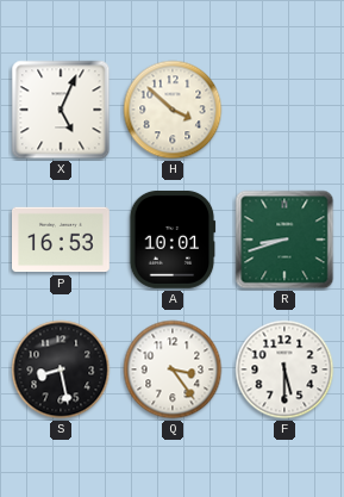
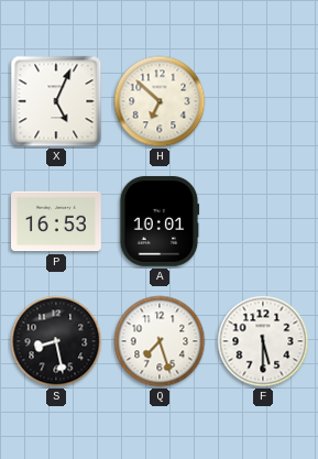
H: 3:52 -> 6:52
R: 8:42 -> none
Q: 3:24 -> 7:27
